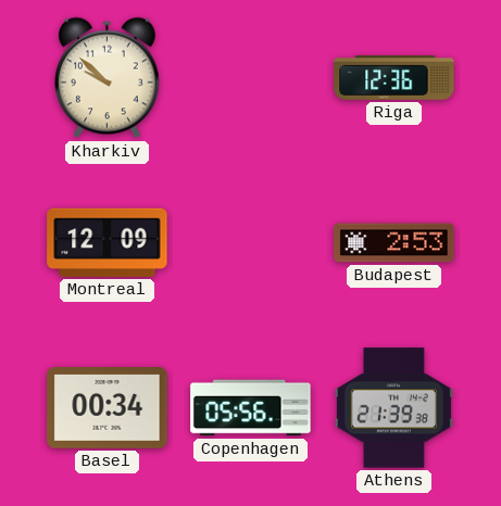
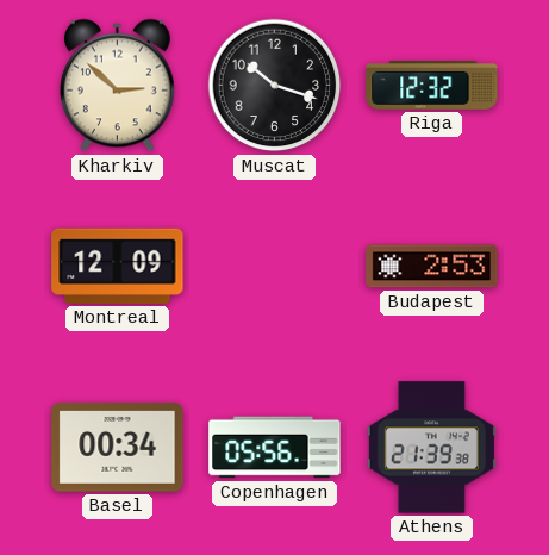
Kharkiv: 9:52 -> 2:52
Muscat: none -> 10:18
Riga: 12:36 -> 12:32
